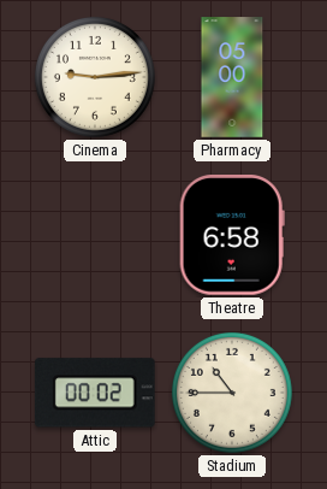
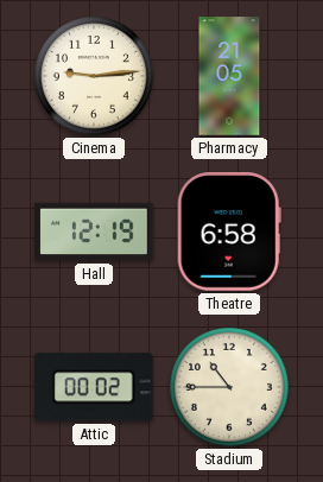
Pharmacy: 05:00 -> 21:05
Hall: none -> 12:19
